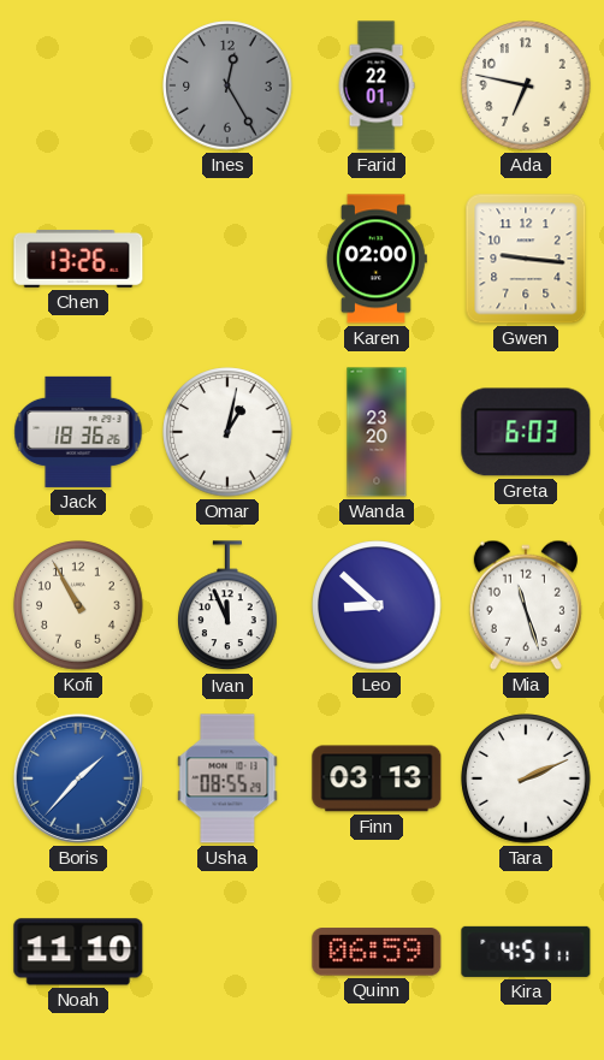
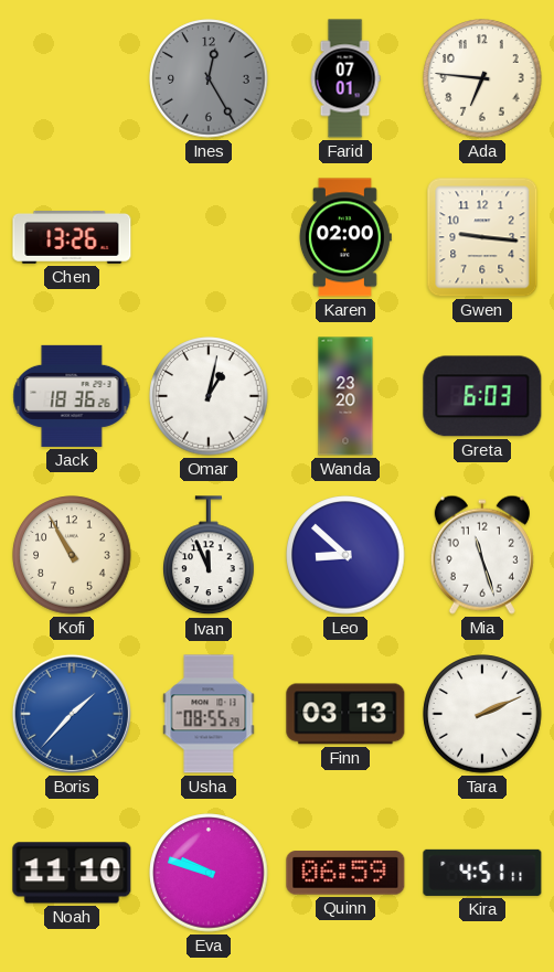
Farid: 22:01 -> 07:01
Ada: 6:47 -> 6:46
Eva: none -> 9:48
